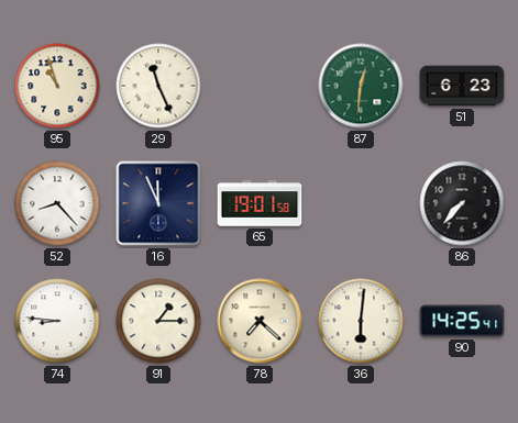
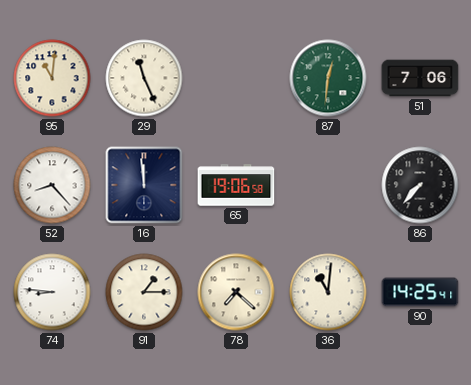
95: 10:57 -> 11:01
51: 6:23 -> 7:06
16: 11:56 -> 11:59
65: 19:01 -> 19:06
36: 6:01 -> 11:01
